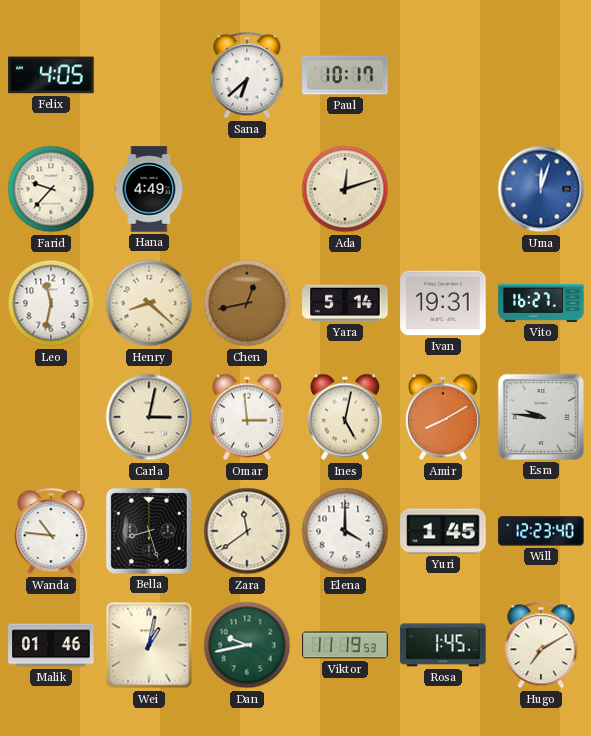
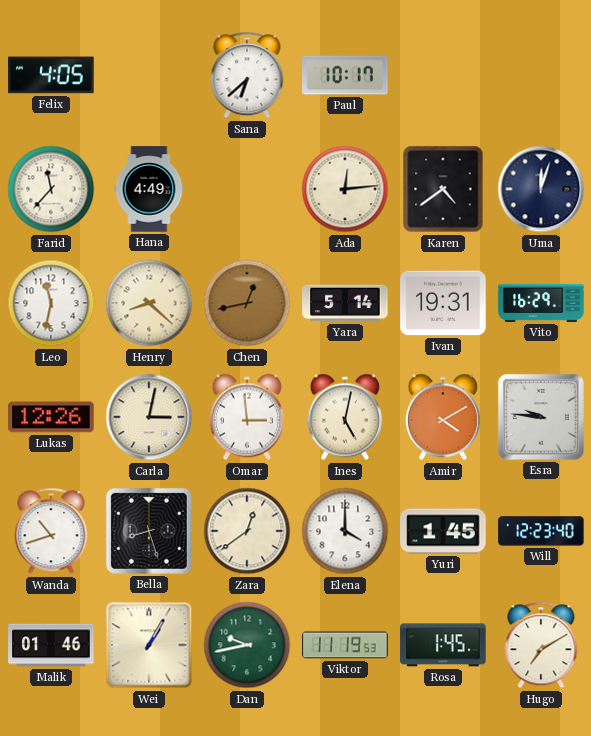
Farid: 9:37 -> 11:37
Ada: 12:12 -> 12:14
Karen: none -> 4:39
Uma dial: blue -> navy
Vito: 16:27 -> 16:29
Lukas: none -> 12:26
Amir: 8:10 -> 4:10
Wanda: 10:46 -> 10:42
Zara: 11:39 -> 12:39
Wei: 1:02 -> 1:05
